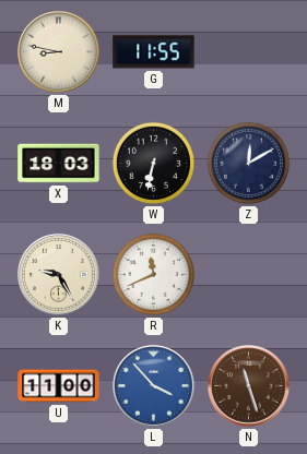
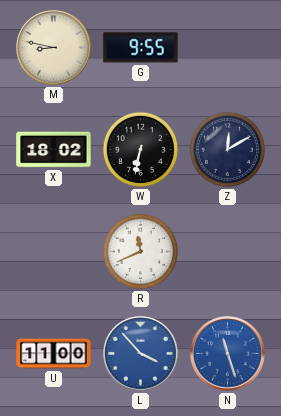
G: 11:55 -> 9:55
X: 18:03 -> 18:02
K: 9:25 -> none
N dial: brown -> blue
